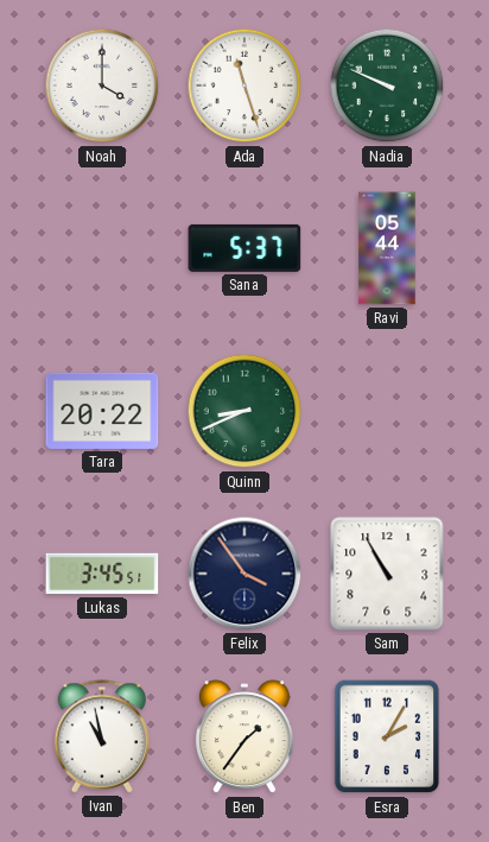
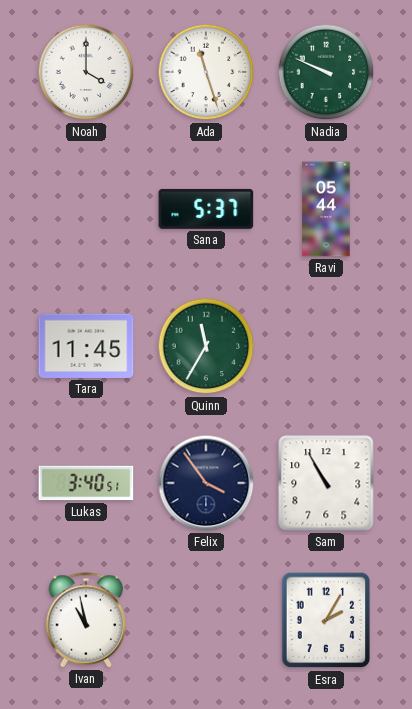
Tara: 20:22 -> 11:45
Quinn: 8:41 -> 11:35
Lukas: 3:45 -> 3:40
Ben: 1:36 -> none
